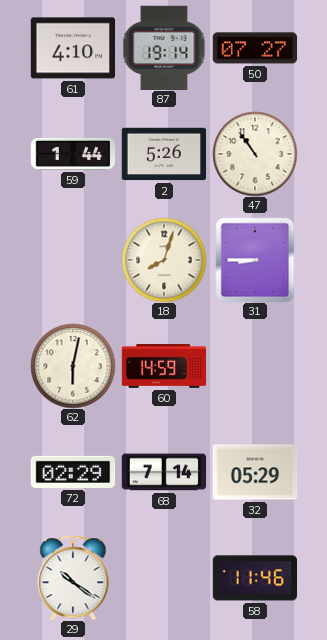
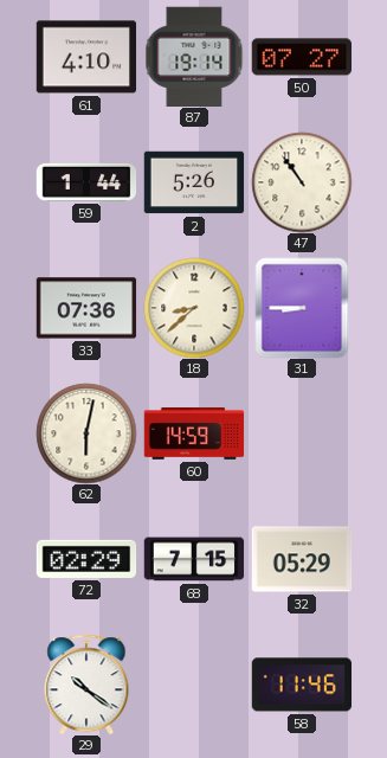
33: none -> 07:36
18: 8:03 -> 8:38
68: 7:14 -> 7:15
